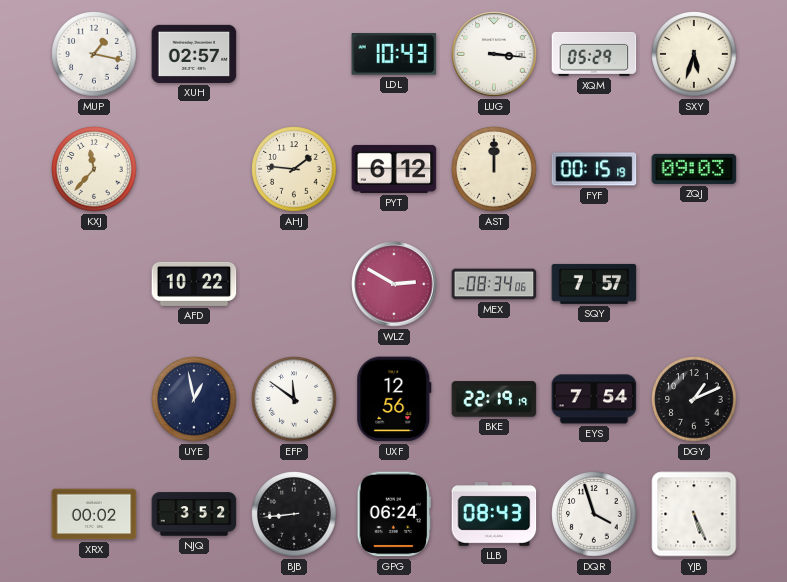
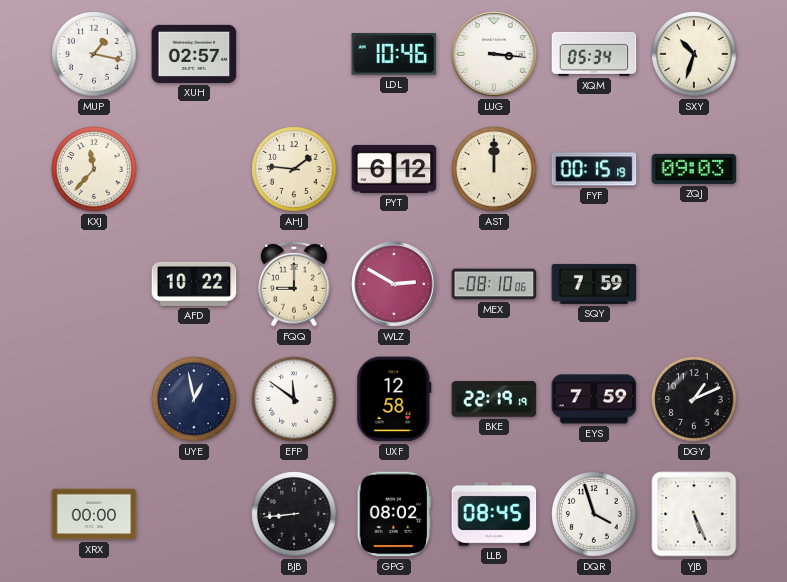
LDL: 10:43 -> 10:46
XQM: 05:29 -> 05:34
SXY: 5:33 -> 10:33
FQQ: none -> 9:00
MEX: 08:34 -> 08:10
SQY: 7:57 -> 7:59
UXF: 12:56 -> 12:58
EYS: 7:54 -> 7:59
XRX: 00:02 -> 00:00
NJQ: 3:52 -> none
GPG: 06:24 -> 08:02
LLB: 08:43 -> 08:45
